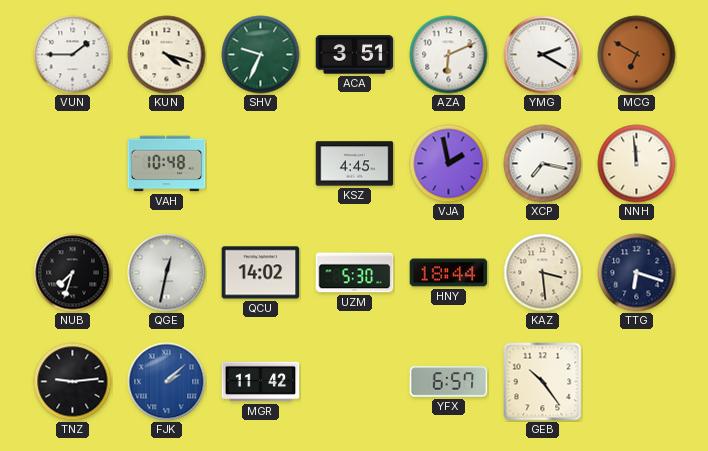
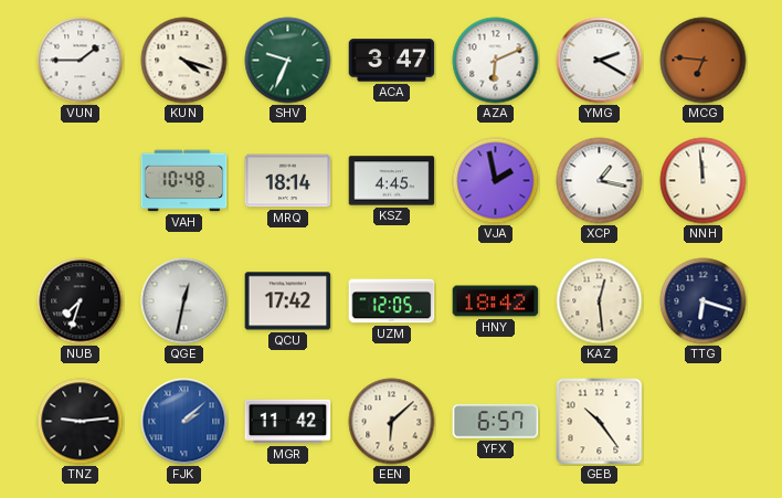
ACA: 3:51 -> 3:47
MCG: 6:50 -> 6:46
MRQ: none -> 18:14
XCP: 7:17 -> 1:17
QCU: 14:02 -> 17:42
UZM: 5:30 -> 12:05
HNY: 18:44 -> 18:42
KAZ: 3:29 -> 12:29
EEN: none -> 6:08
